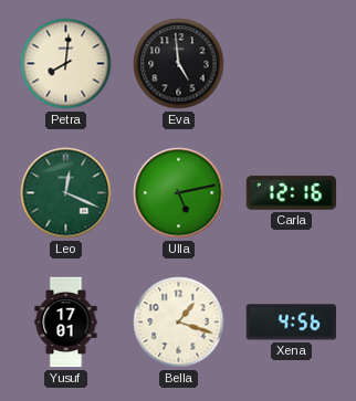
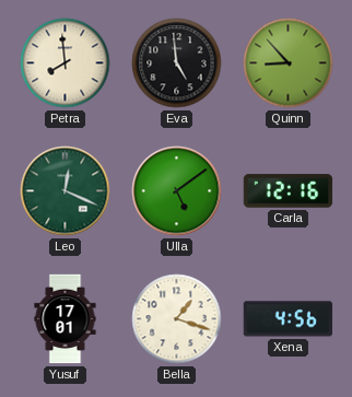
Petra: 8:01 -> 7:59
Quinn: none -> 8:53
Ulla: 5:13 -> 5:09
